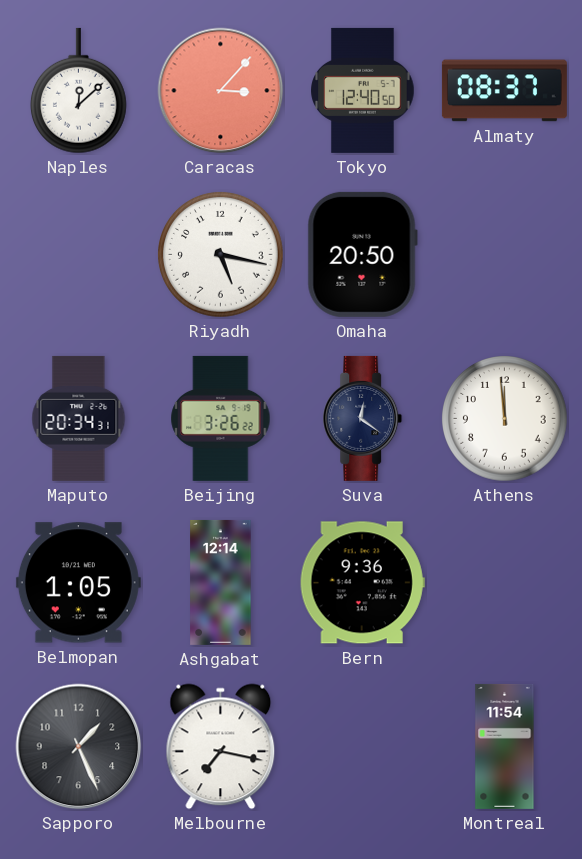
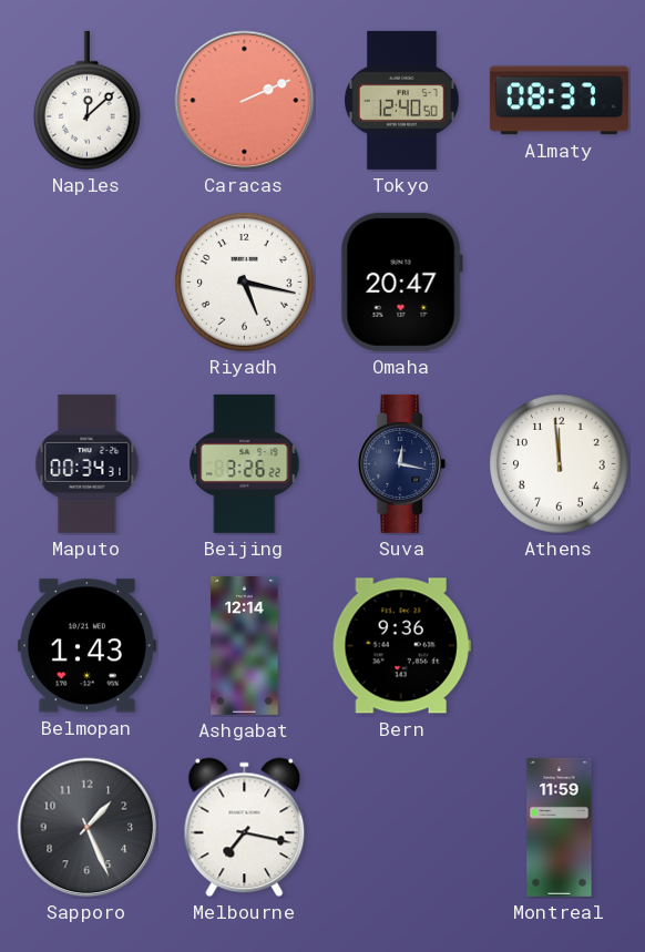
Caracas: 3:07 -> 2:11
Omaha: 20:50 -> 20:47
Maputo: 20:34 -> 00:34
Suva: 12:21 -> 12:17
Belmopan: 1:05 -> 1:43
Montreal: 11:54 -> 11:59
